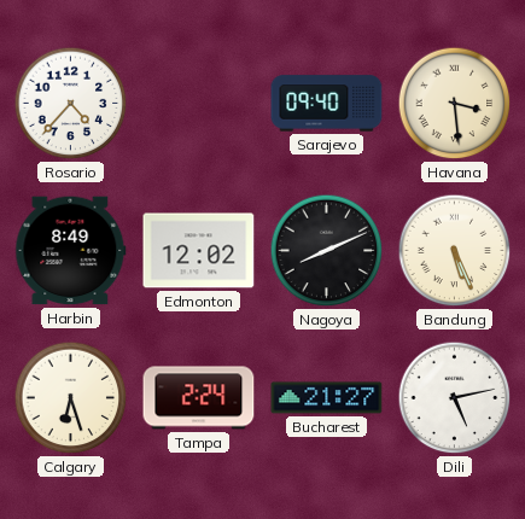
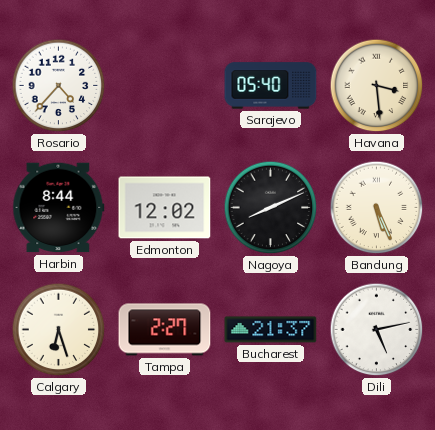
Sarajevo: 09:40 -> 05:40
Harbin: 8:49 -> 8:44
Tampa: 2:24 -> 2:27
Bucharest: 21:27 -> 21:37
